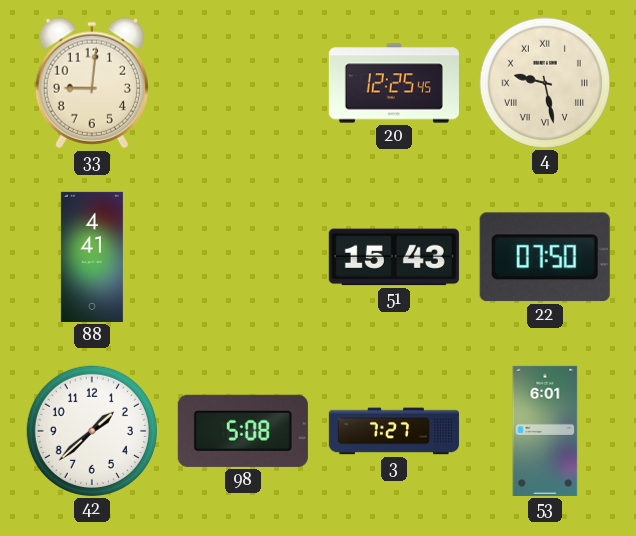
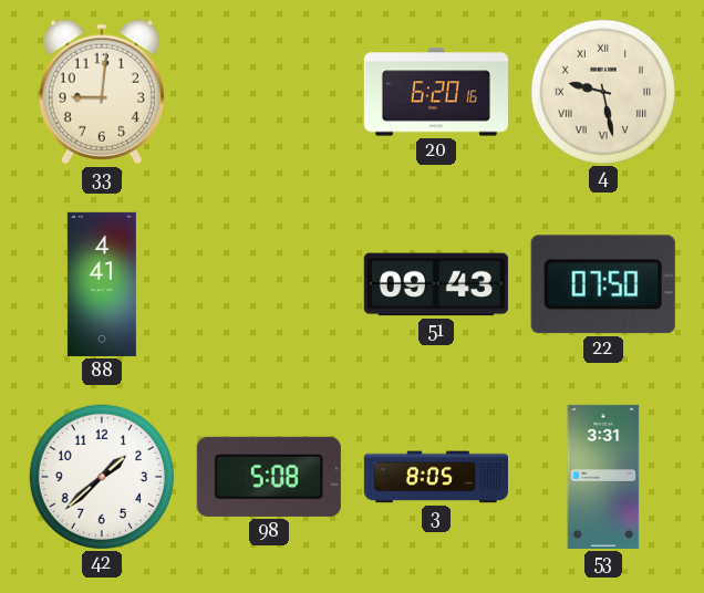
20: 12:25 -> 6:20
51: 15:43 -> 09:43
3: 7:27 -> 8:05
53: 6:01 -> 3:31
